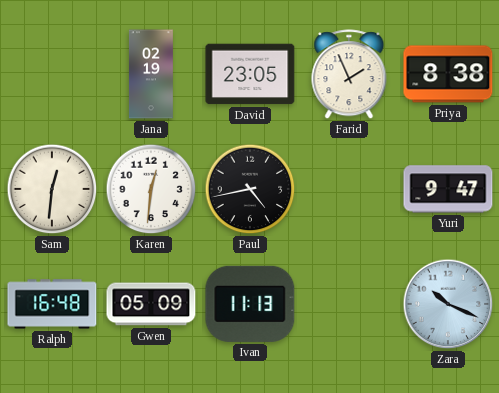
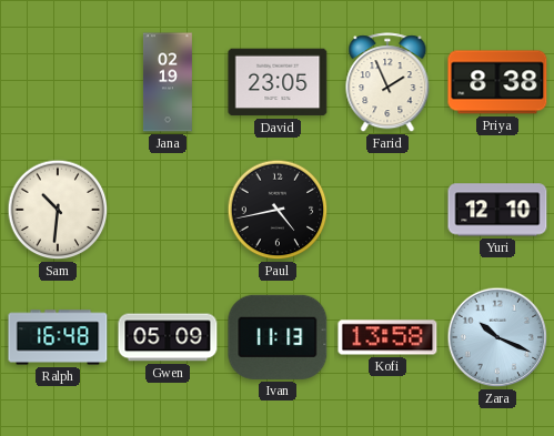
Sam: 12:31 -> 10:31
Karen: 12:31 -> none
Yuri: 9:47 -> 12:10
Kofi: none -> 13:58
